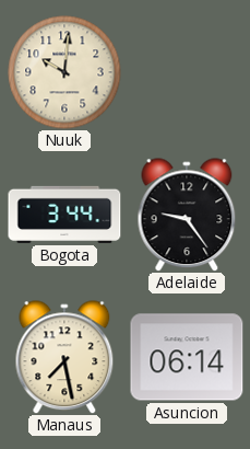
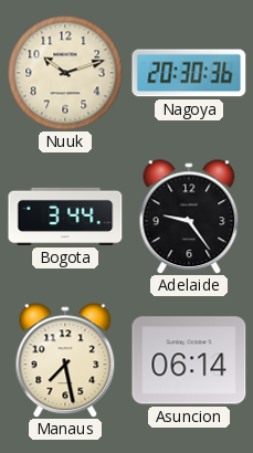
Nuuk: 10:01 -> 10:12
Nagoya: none -> 20:30
